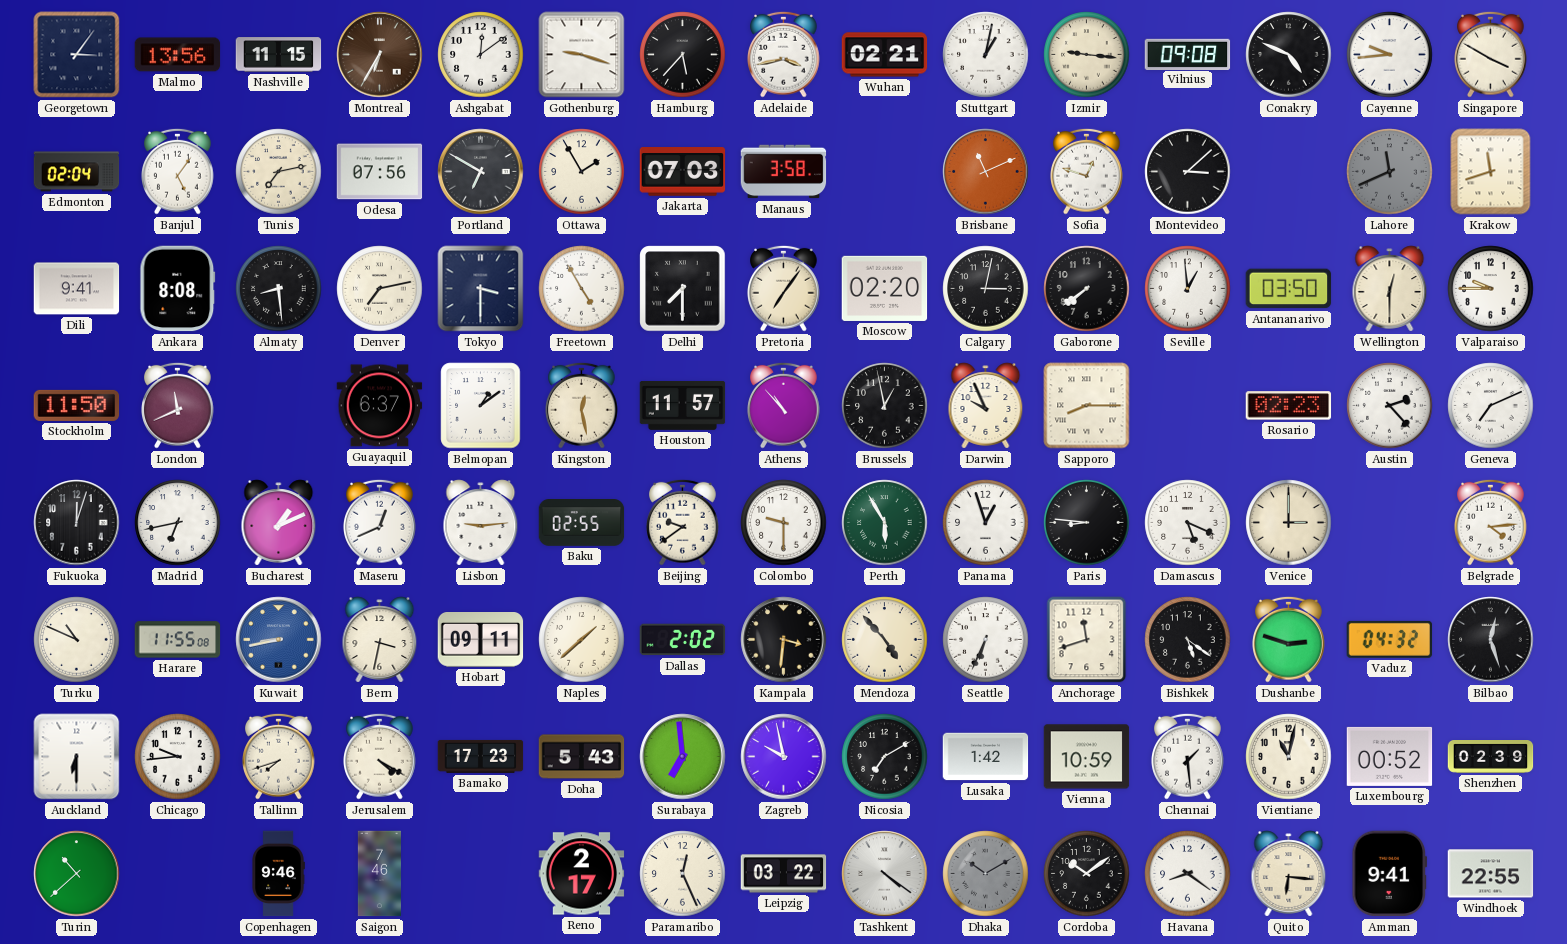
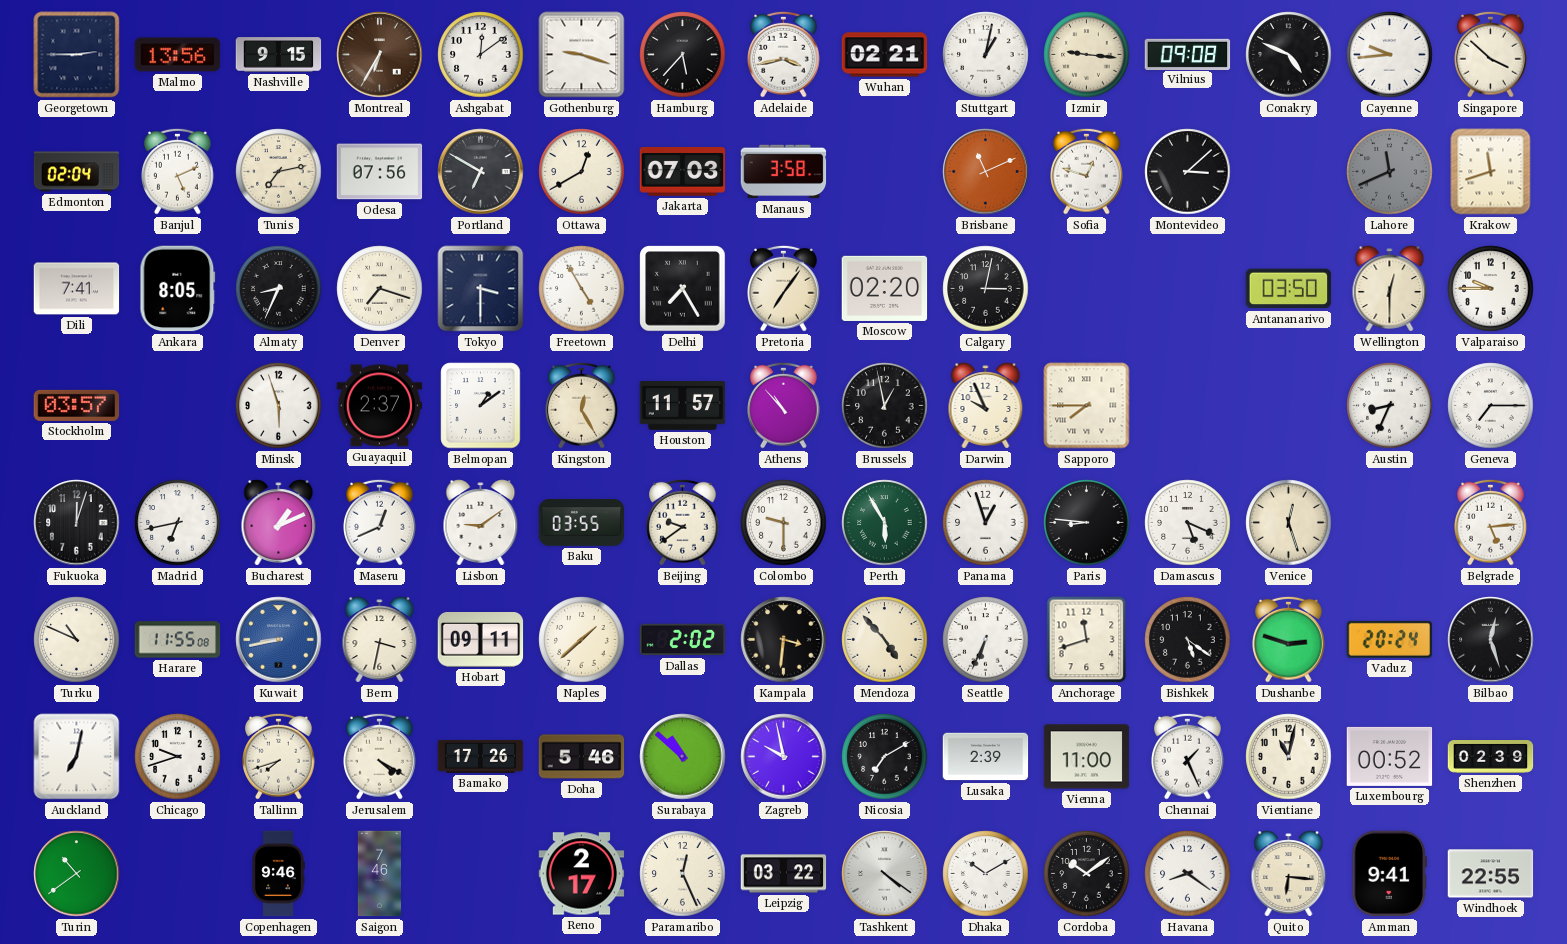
Georgetown: 3:06 -> 2:45
Nashville: 11:15 -> 9:15
Singapore: 3:50 -> 3:52
Banjul: 5:06 -> 5:11
Ottawa: 1:55 -> 12:40
Dili: 9:41 -> 7:41
Ankara: 8:08 -> 8:05
Almaty: 8:29 -> 8:34
Denver: 7:13 -> 7:18
Delhi: 7:30 -> 7:25
Gaborone: 7:39 -> none
Seville: 12:59 -> none
Stockholm: 11:50 -> 03:57
London: 11:41 -> none
Minsk: none -> 5:57
Guayaquil: 6:37 -> 2:37
Kingston: 12:28 -> 12:25
Sapporo: 8:15 -> 7:45
Rosario: 02:23 -> none
Austin: 2:23 -> 8:34
Geneva: 7:11 -> 7:15
Lisbon: 9:14 -> 9:09
Baku: 02:55 -> 03:55
Venice: 3:00 -> 12:27
Belgrade: 4:14 -> 5:14
Vaduz: 04:32 -> 20:24
Auckland: 6:30 -> 7:02
Chicago: 9:44 -> 9:42
Bamako: 17:23 -> 17:26
Doha: 5:43 -> 5:46
Surabaya: 6:59 -> 10:52
Lusaka: 1:42 -> 2:39
Vienna: 10:59 -> 11:00
Chennai: 1:29 -> 1:26
Turin: 10:38 -> 10:39
Dhaka dial: grey -> white
